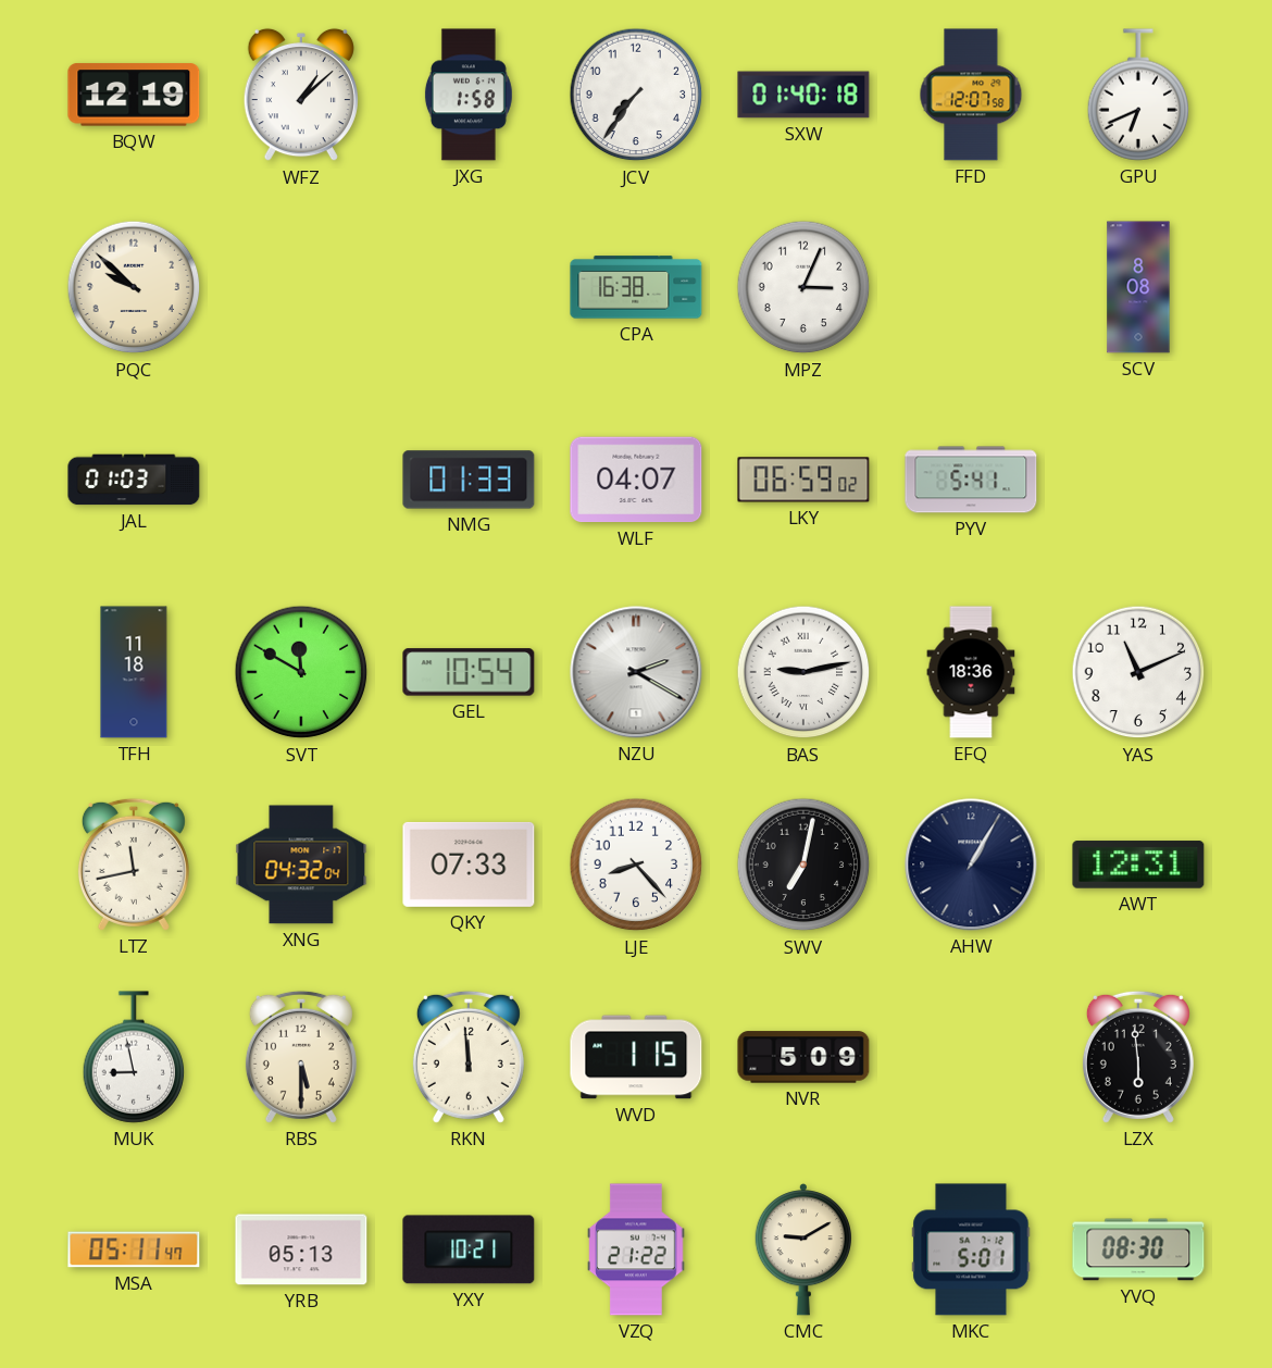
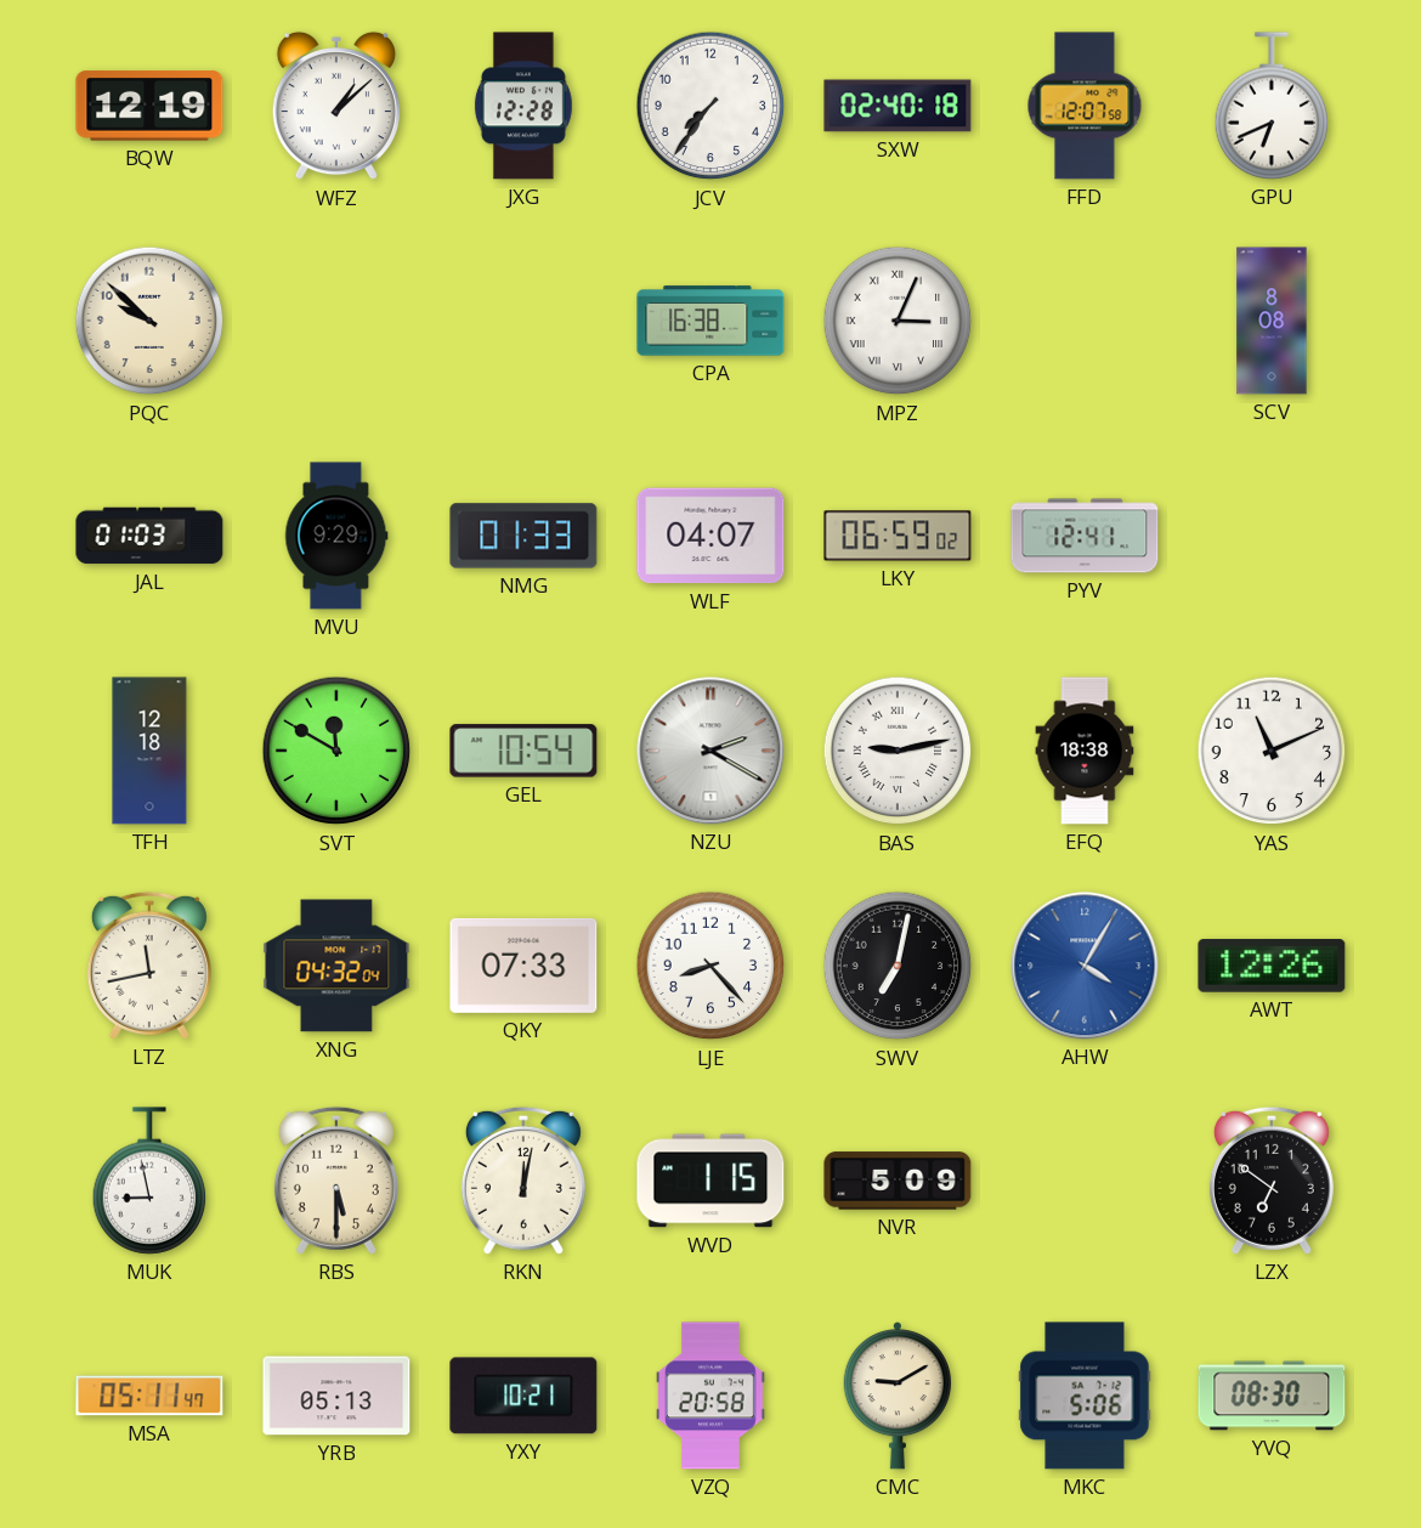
JXG: 1:58 -> 12:28
SXW: 01:40 -> 02:40
MPZ numerals: Arabic -> Roman
MVU: none -> 9:29
PYV: 5:41 -> 12:41
TFH: 11:18 -> 12:18
EFQ: 18:36 -> 18:38
AHW: 1:05 -> 4:05
AHW dial: navy -> blue
AWT: 12:31 -> 12:26
RKN: 11:59 -> 12:02
LZX: 5:59 -> 6:51
VZQ: 21:22 -> 20:58
MKC: 5:01 -> 5:06
